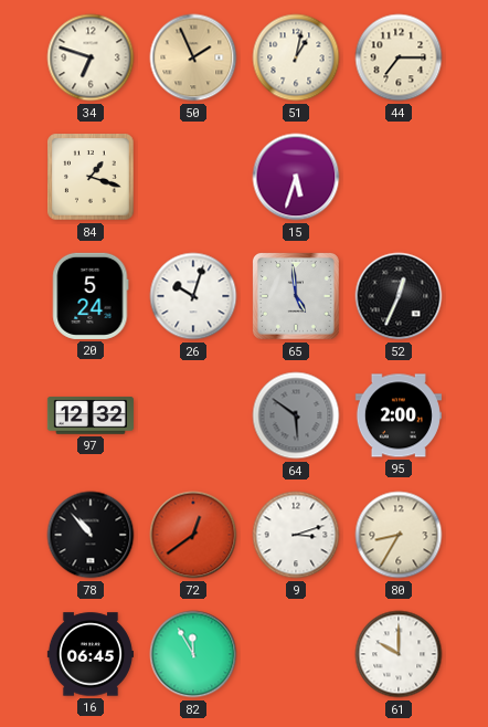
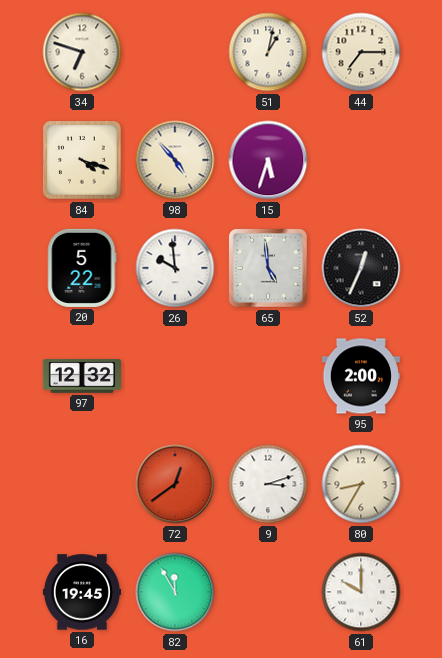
50: 1:56 -> none
84: 1:18 -> 4:18
98: none -> 4:53
20: 5:24 -> 5:22
26: 10:03 -> 9:59
64: 5:51 -> none
78: 10:53 -> none
16: 06:45 -> 19:45
